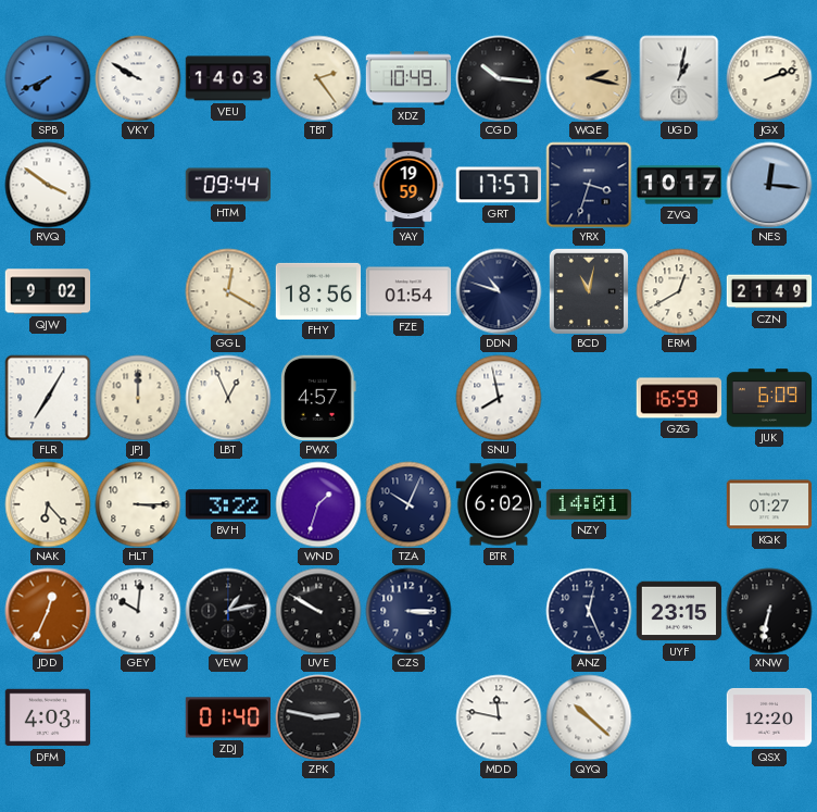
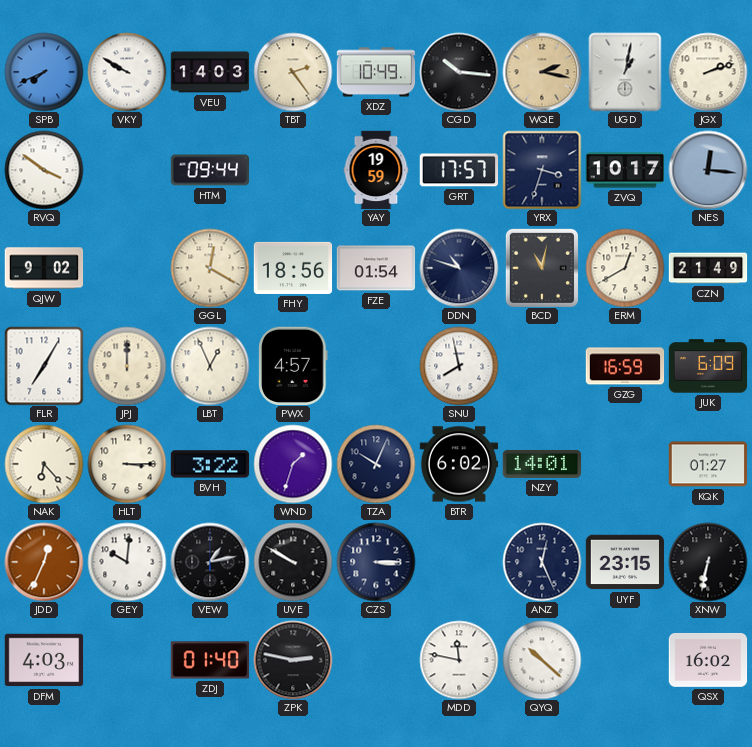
QSX: 12:20 -> 16:02
